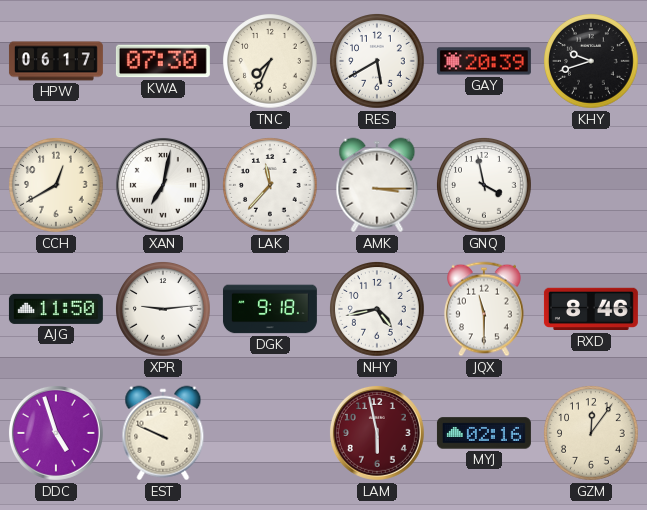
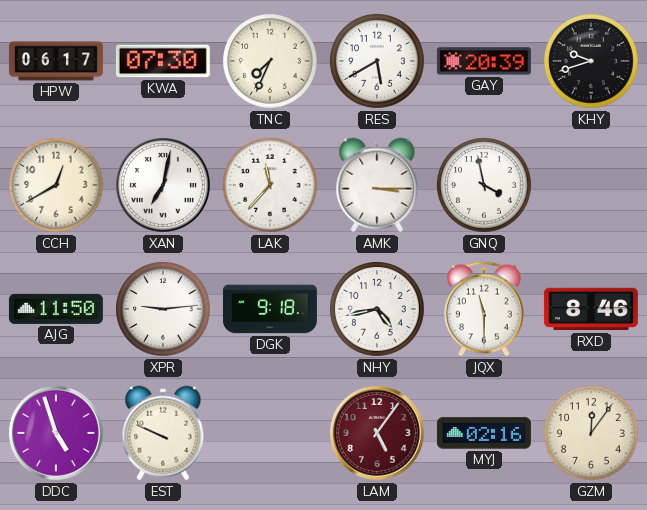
LAM: 5:58 -> 5:06
